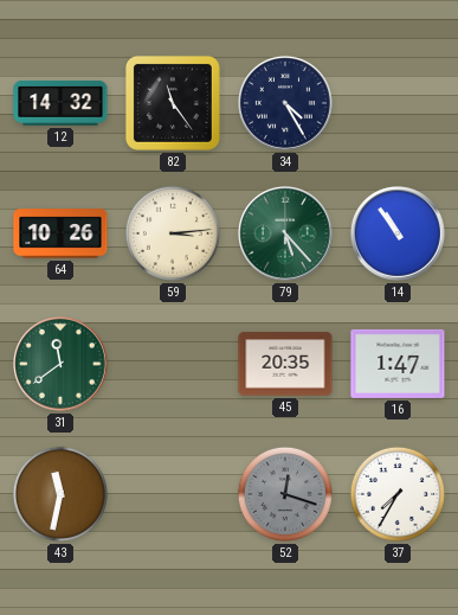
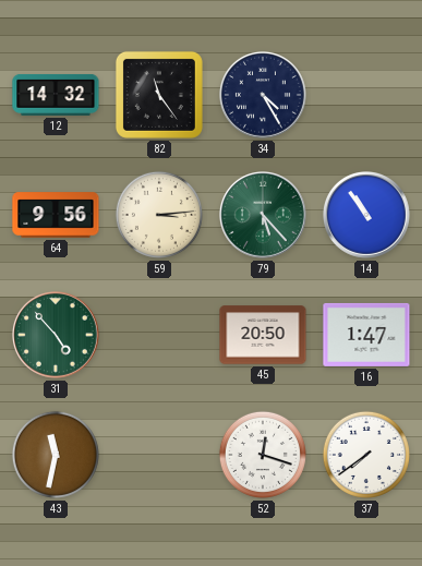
64: 10:26 -> 9:56
31: 11:39 -> 4:53
45: 20:35 -> 20:50
52 dial: grey -> white
37: 7:35 -> 7:39
